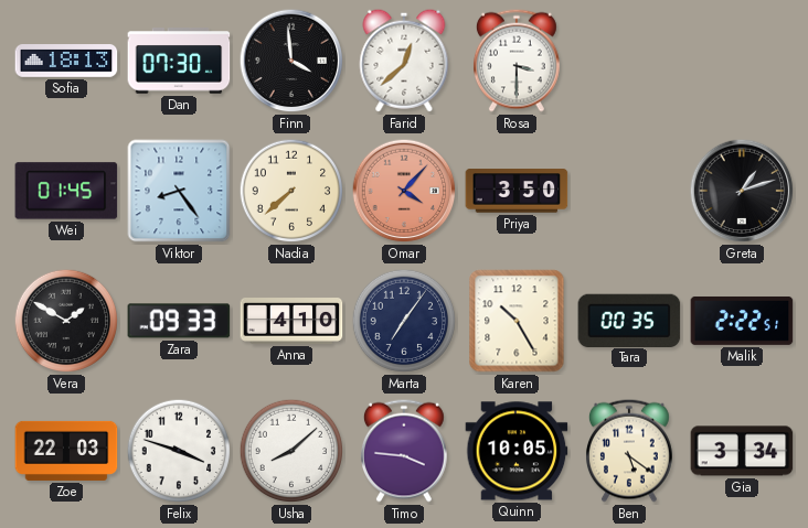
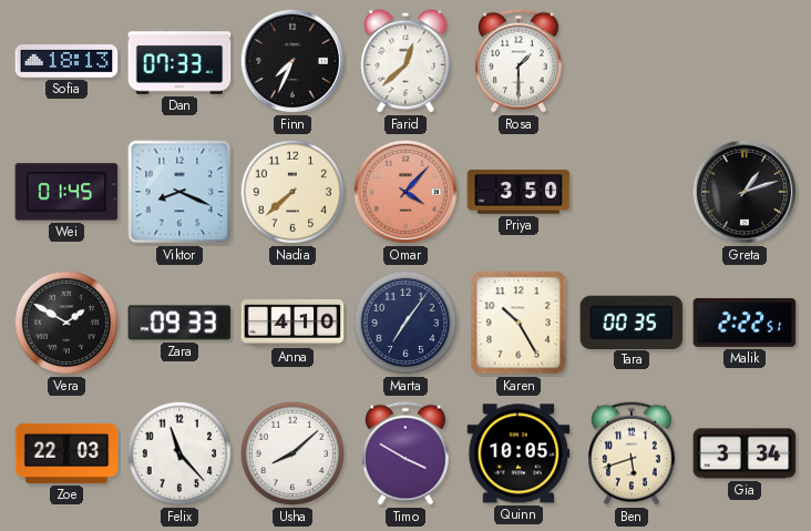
Dan: 07:30 -> 07:33
Finn: 3:59 -> 7:34
Rosa: 3:30 -> 1:30
Viktor: 8:24 -> 8:19
Felix: 3:48 -> 11:23
Timo: 3:46 -> 3:50
Ben: 5:21 -> 5:42
